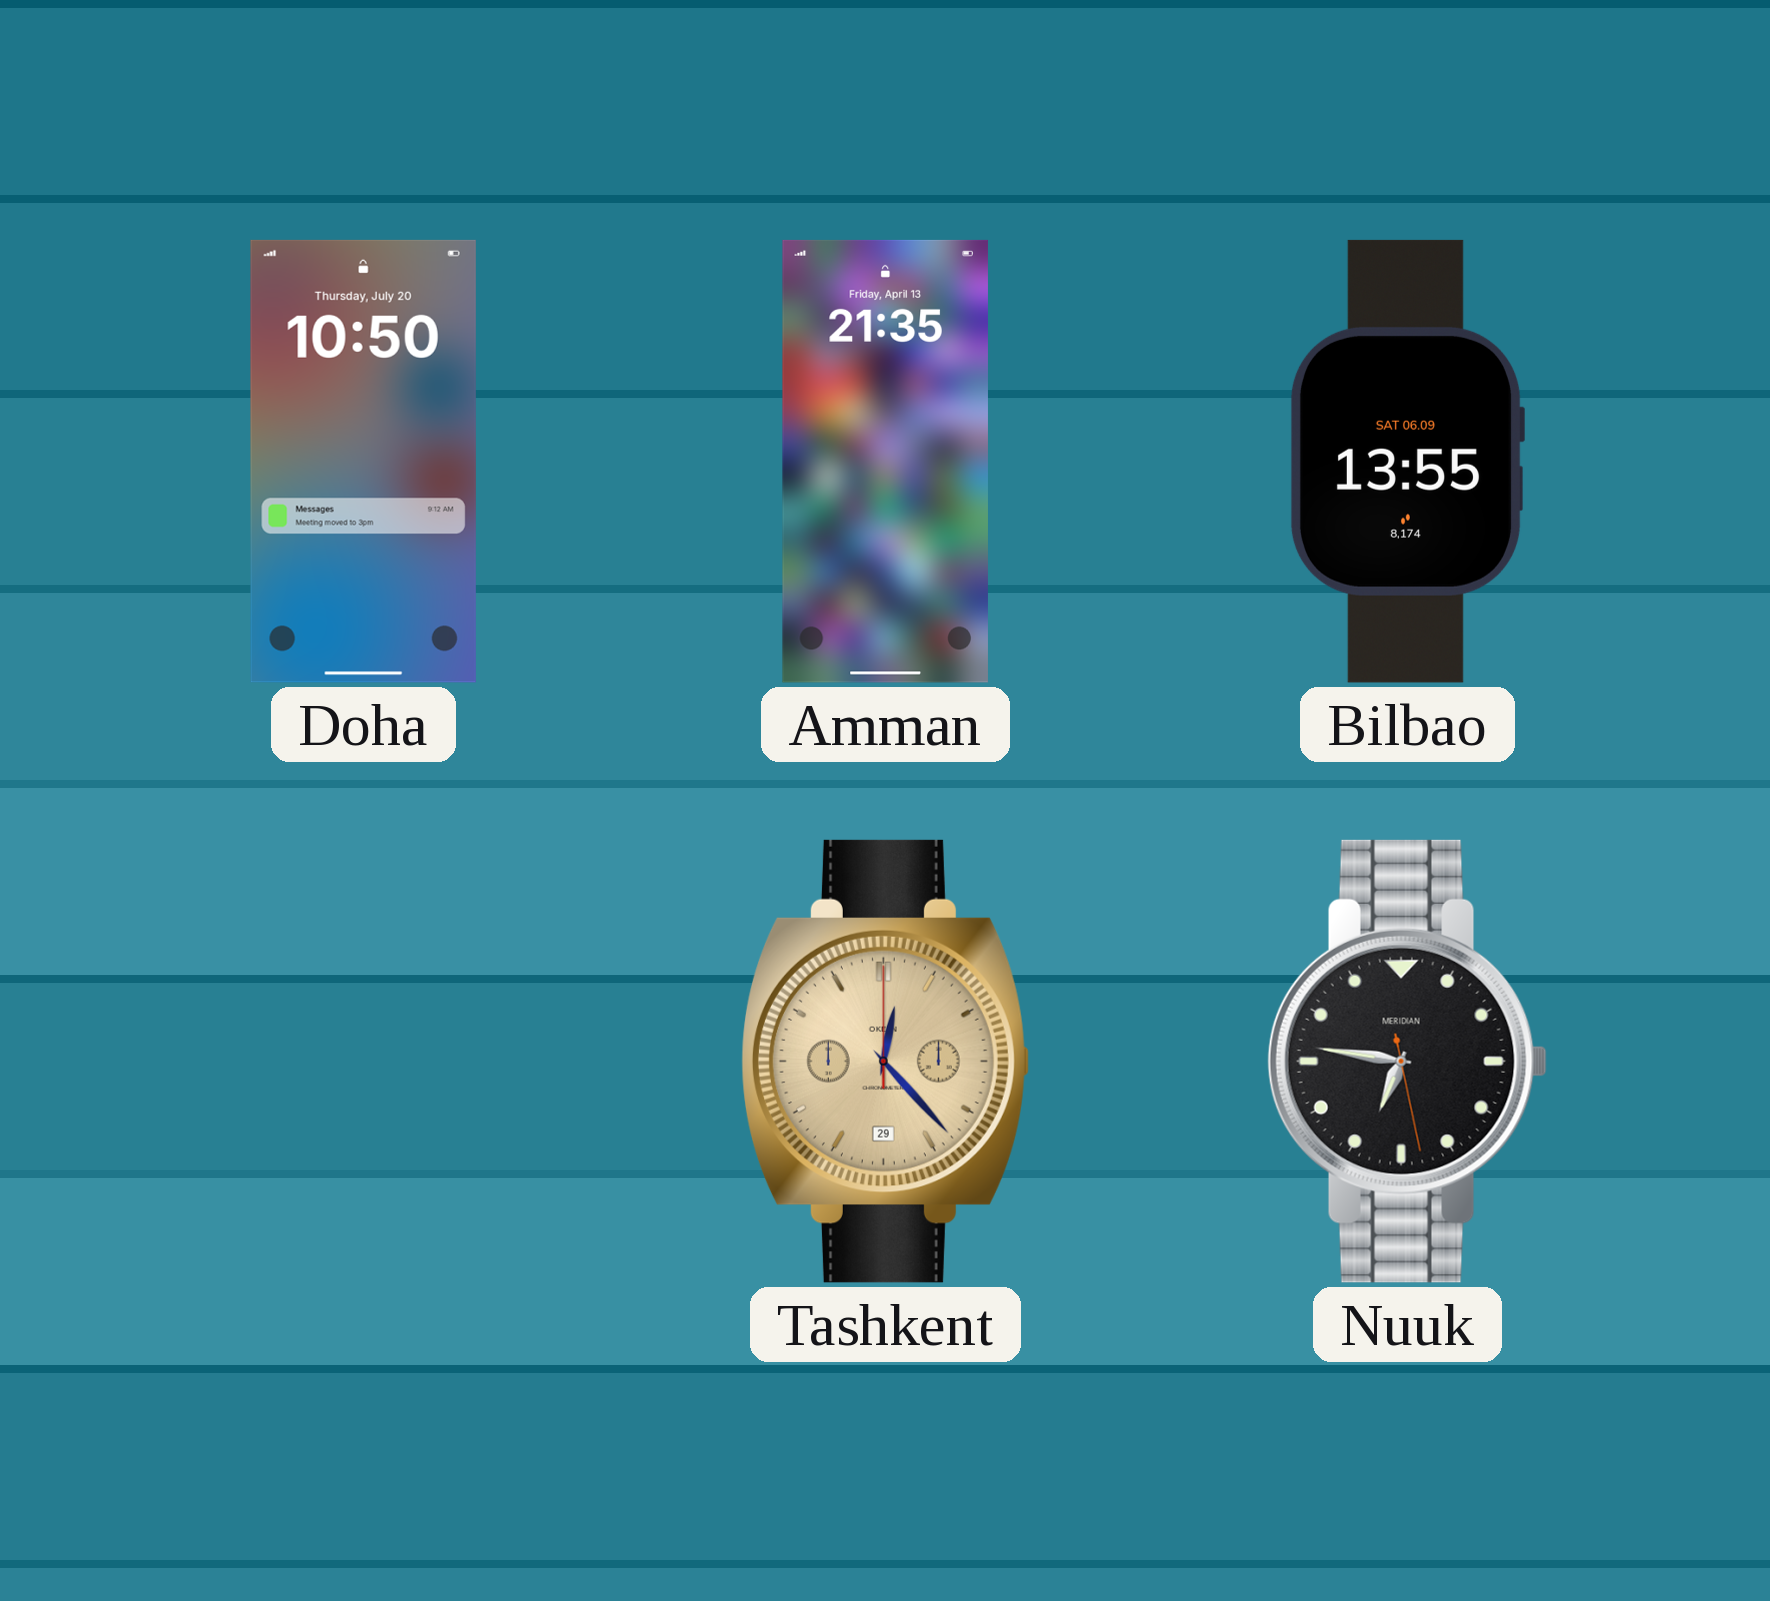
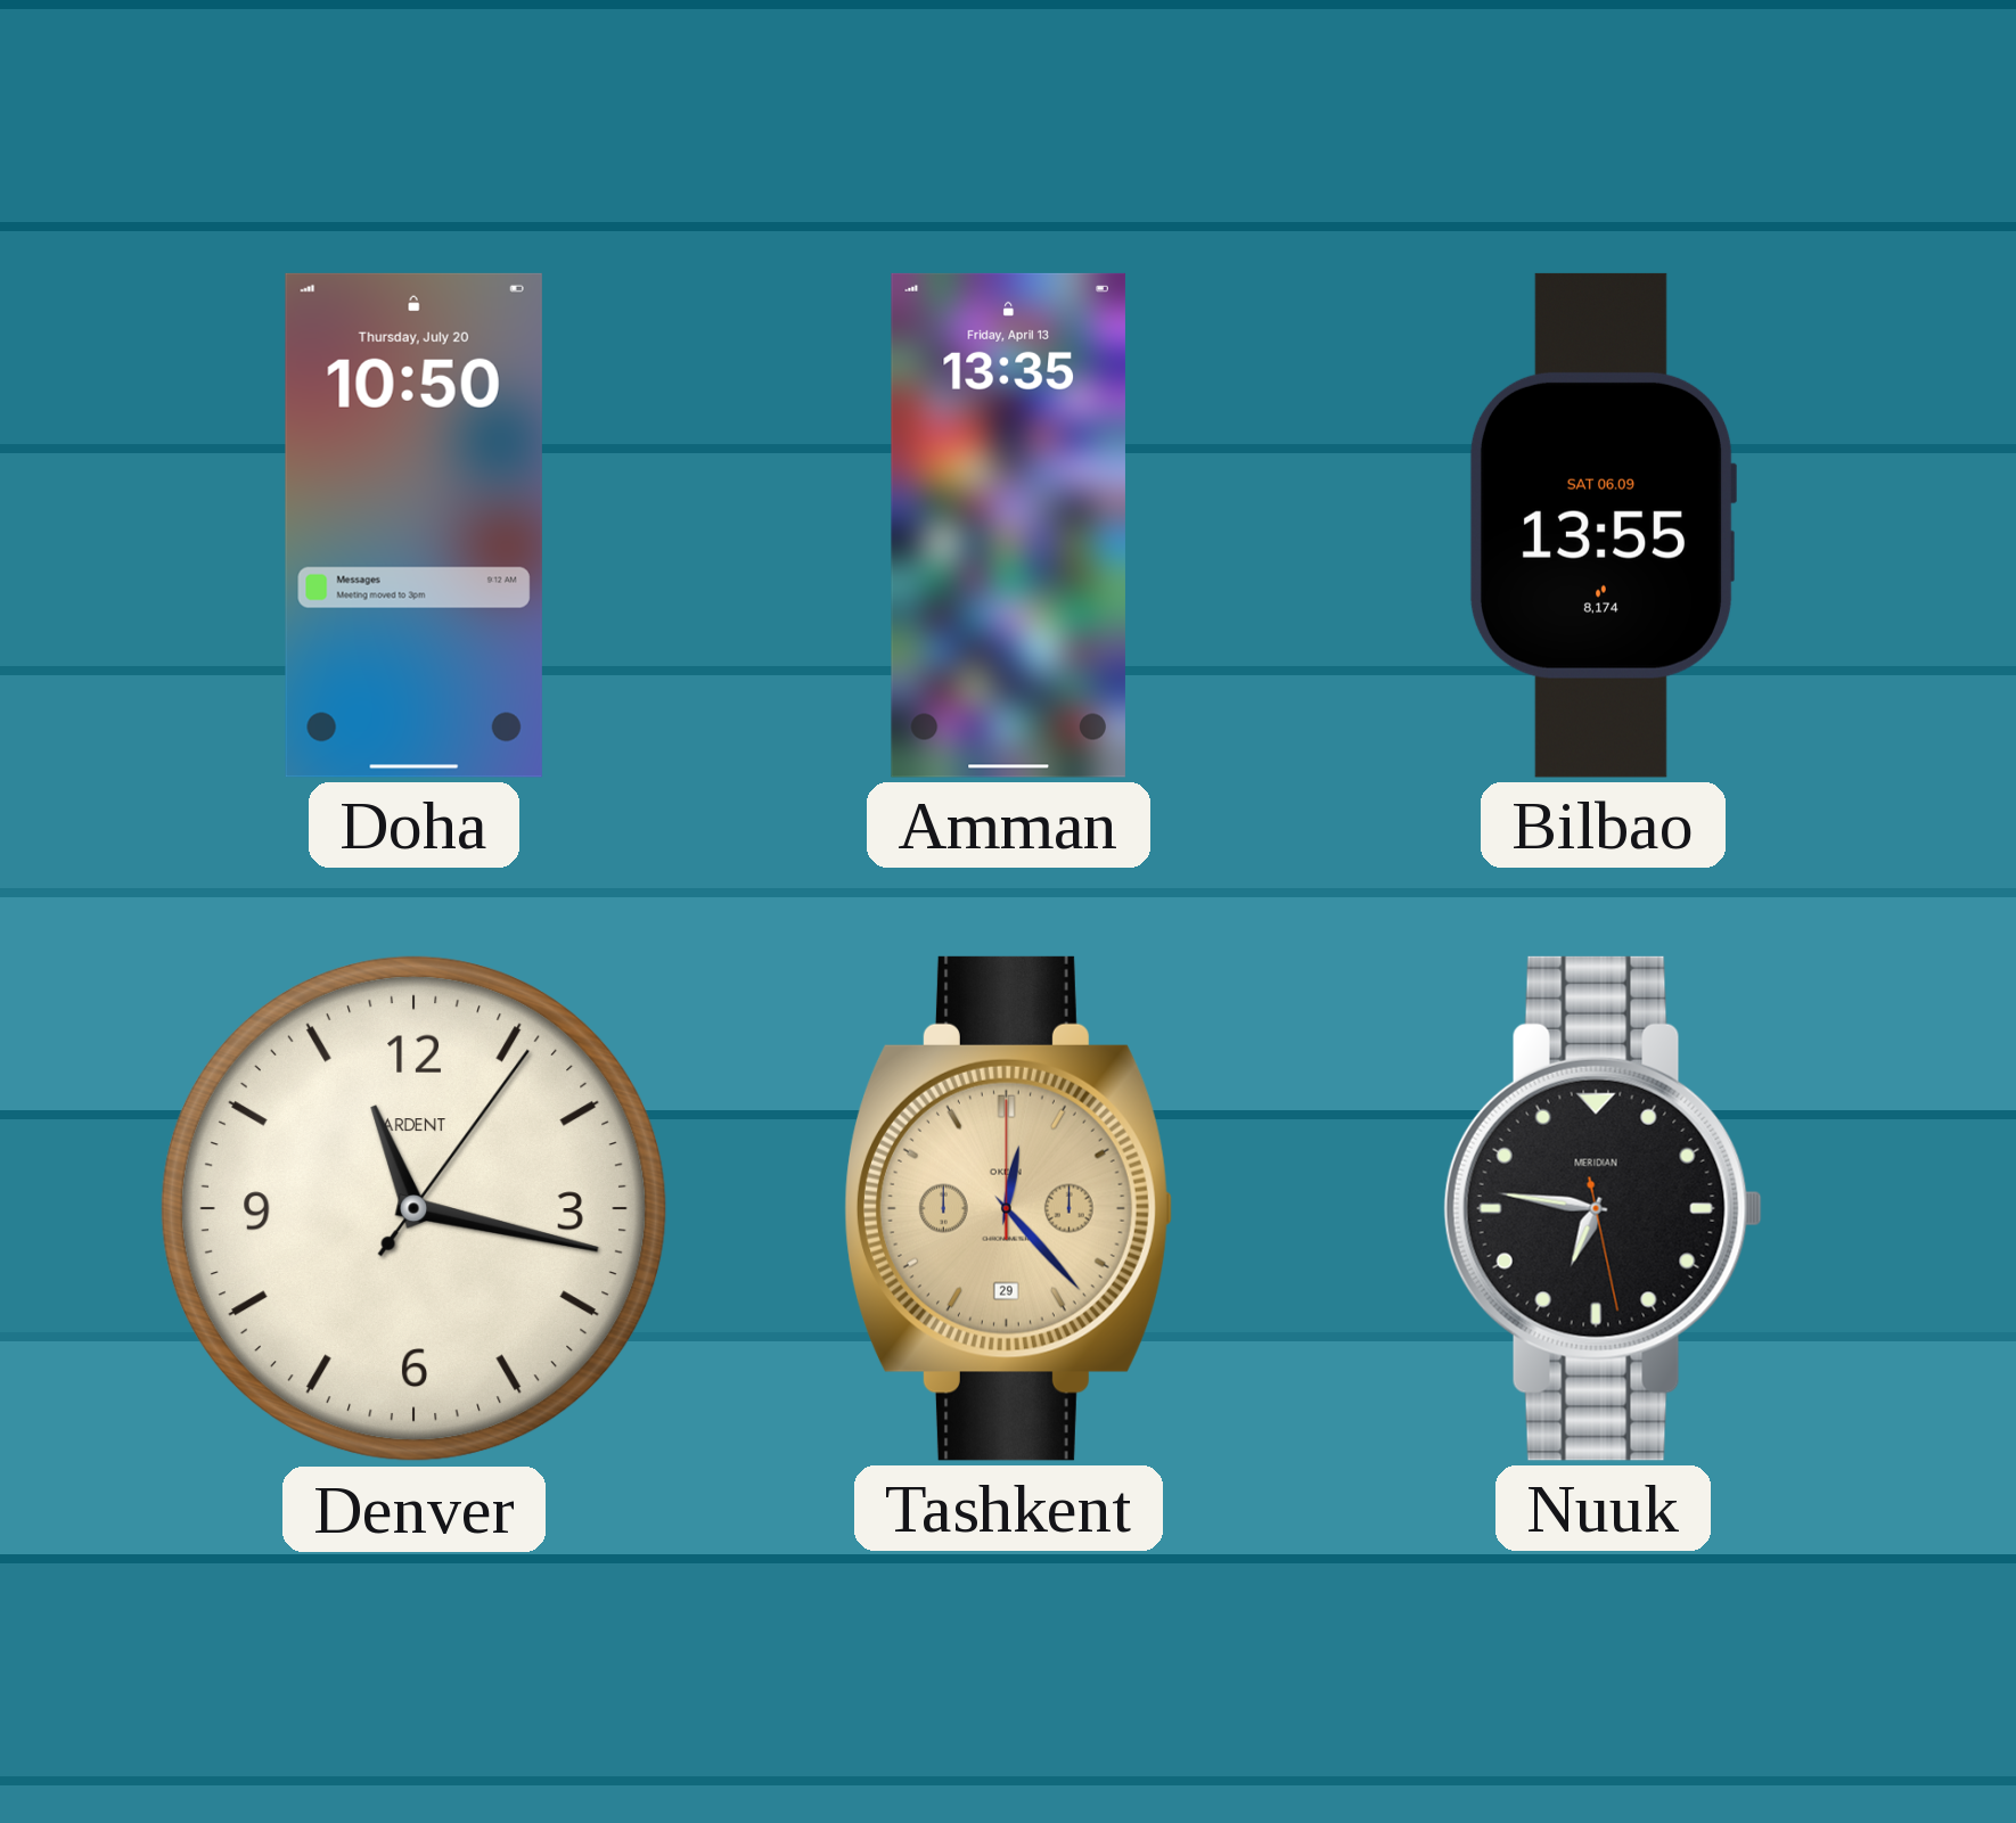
Amman: 21:35 -> 13:35
Denver: none -> 11:17
